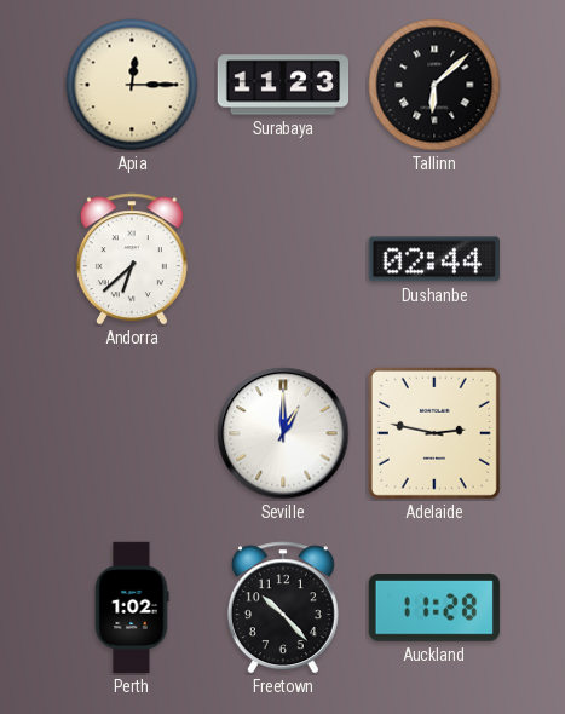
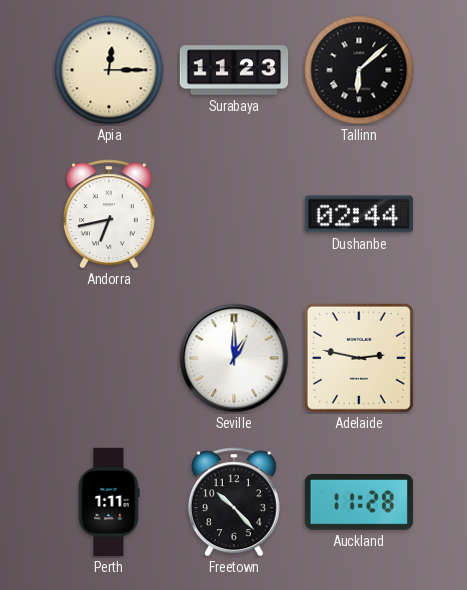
Andorra: 6:38 -> 6:43
Perth: 1:02 -> 1:11
